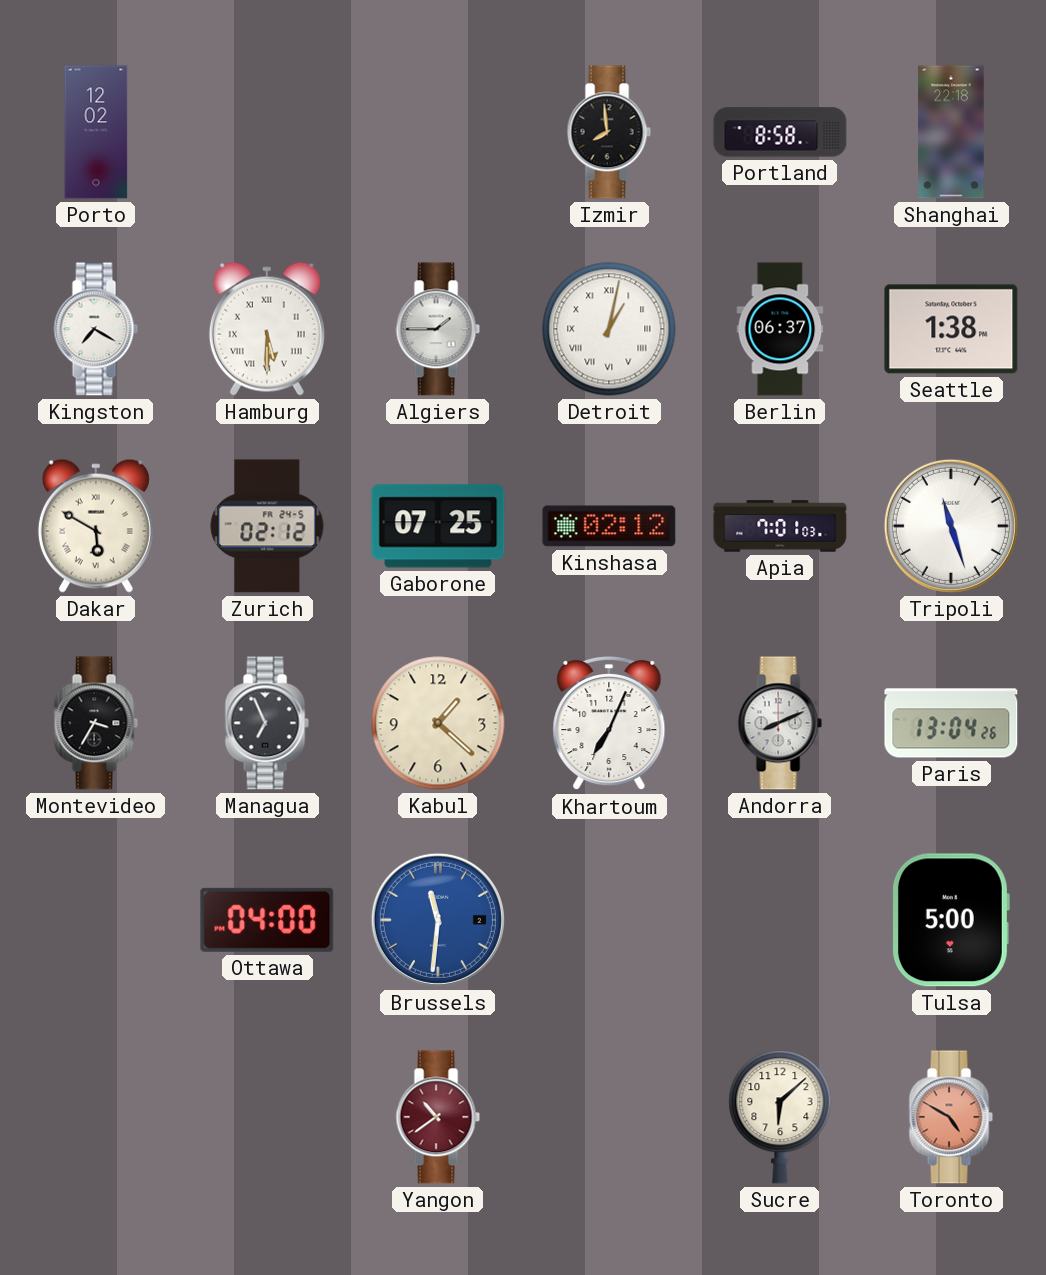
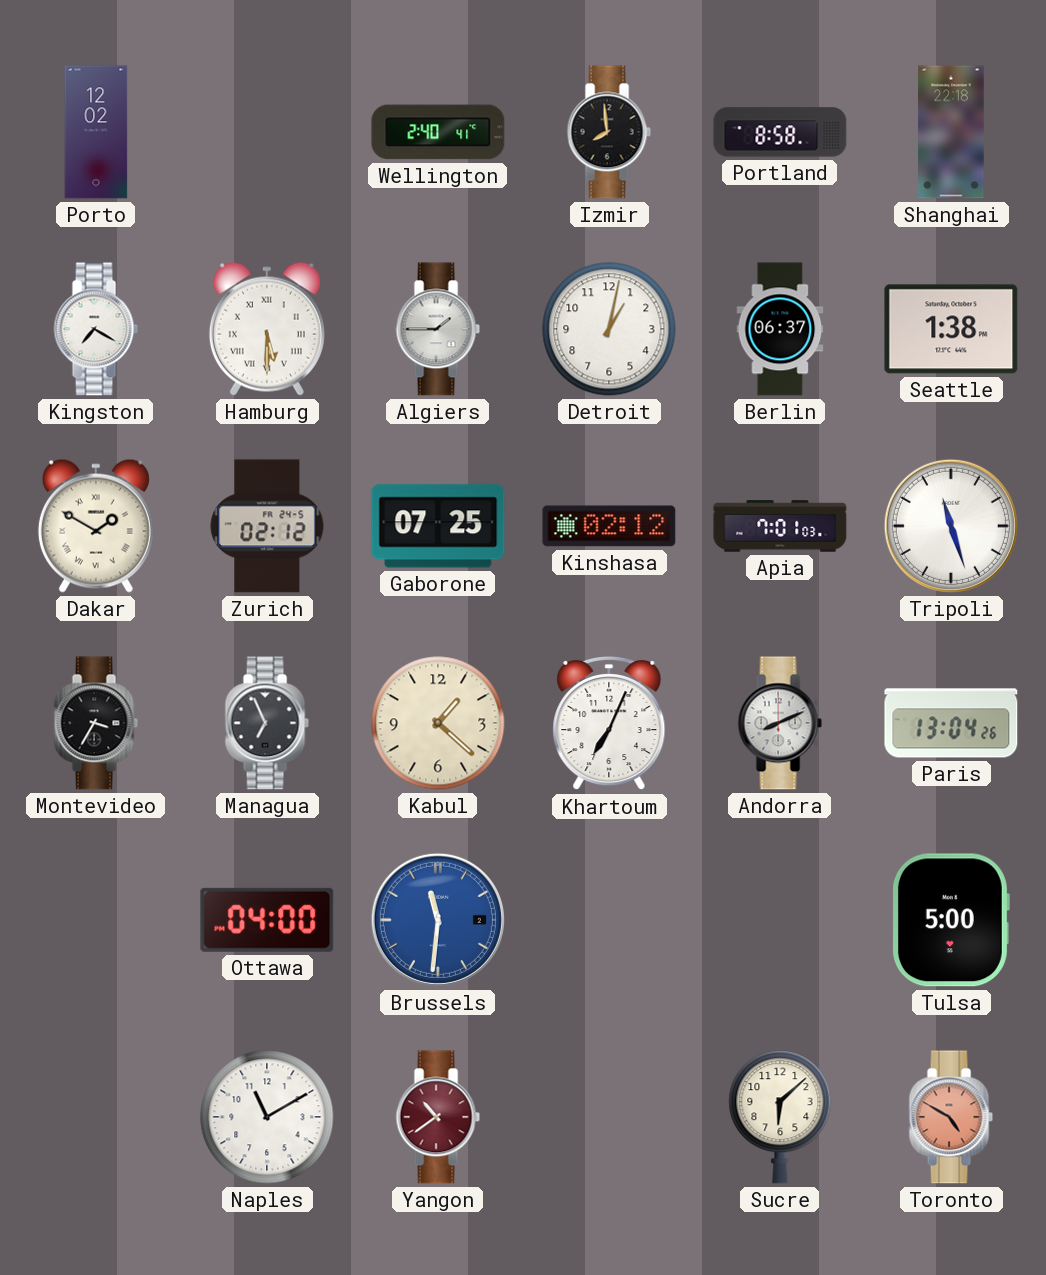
Wellington: none -> 2:40
Detroit numerals: Roman -> Arabic
Dakar: 5:50 -> 1:50
Naples: none -> 11:10
